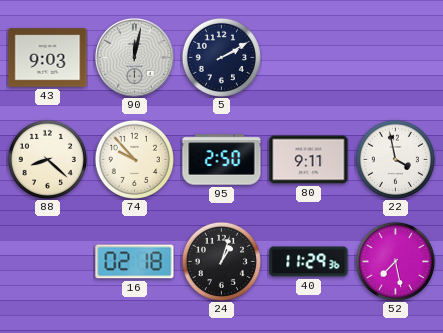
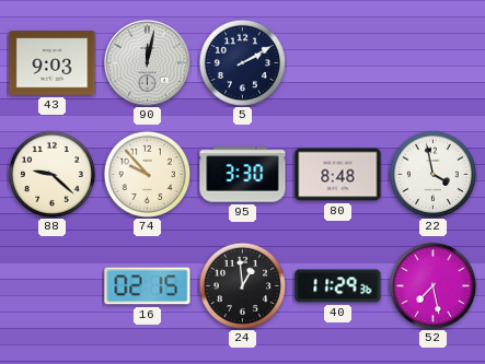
88: 8:22 -> 9:22
95: 2:50 -> 3:30
80: 9:11 -> 8:48
16: 02:18 -> 02:15
24: 1:03 -> 12:59
